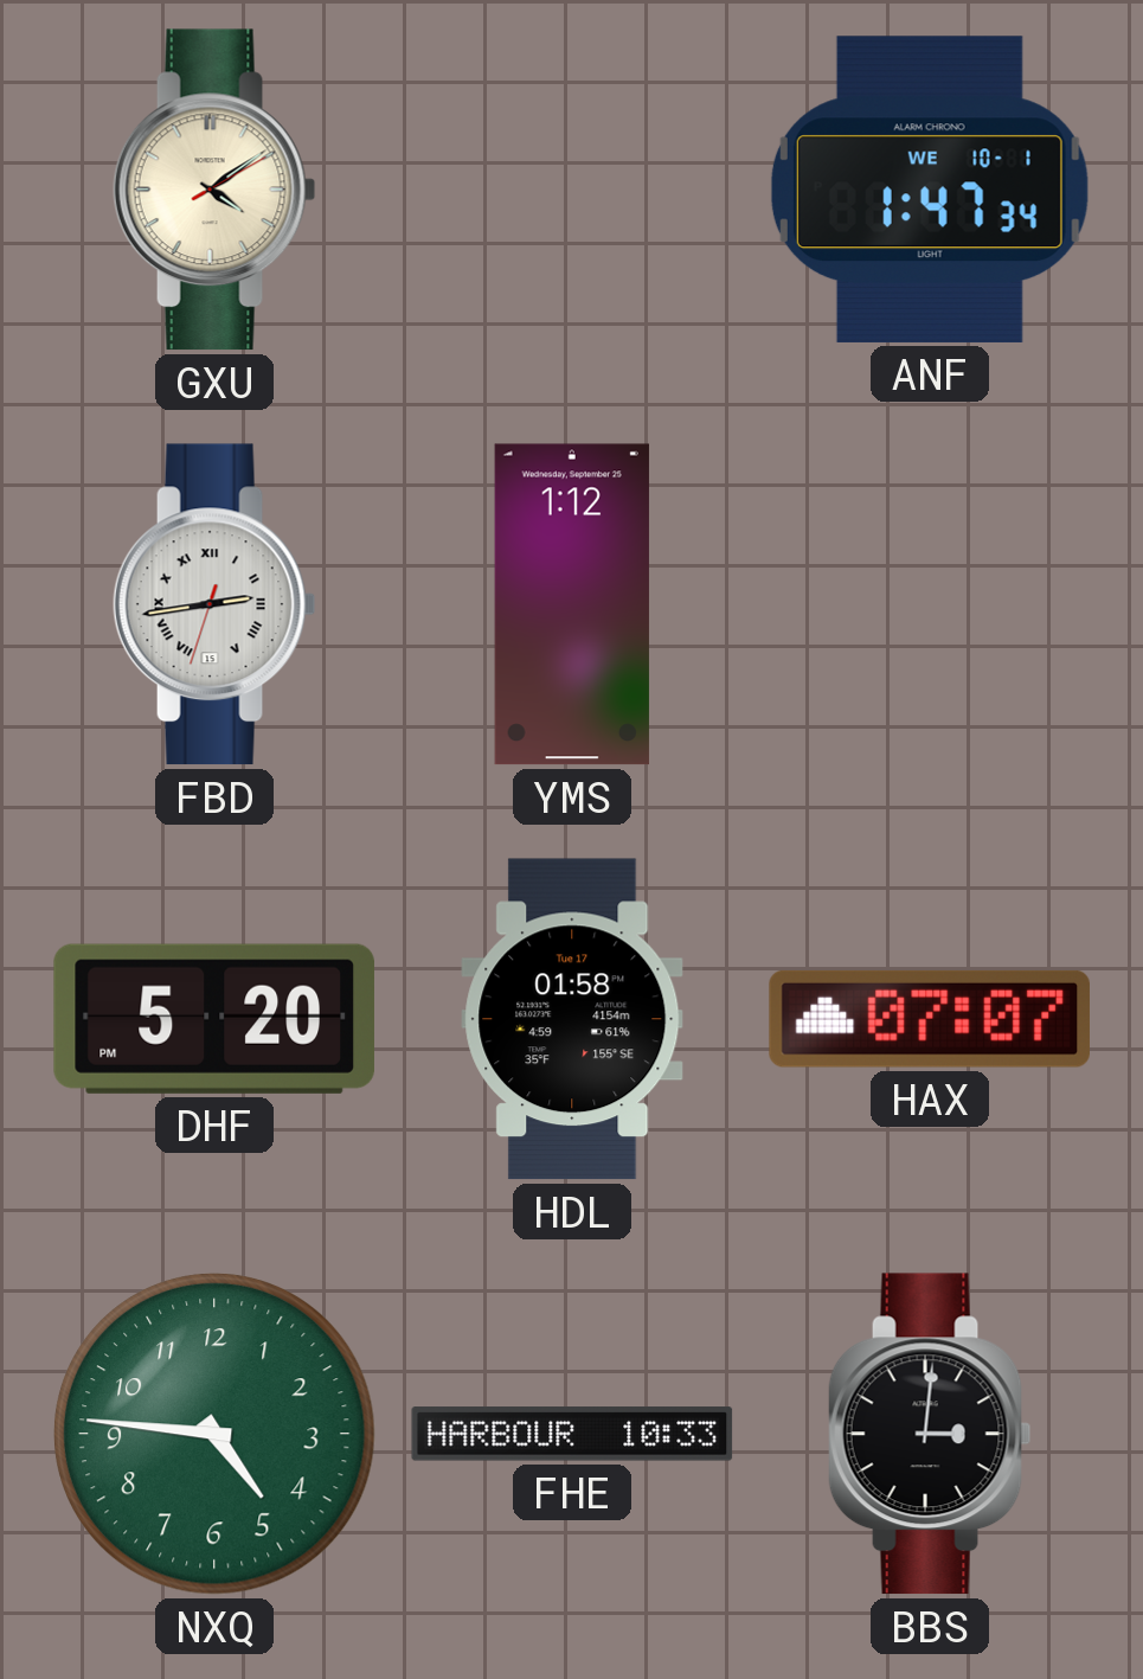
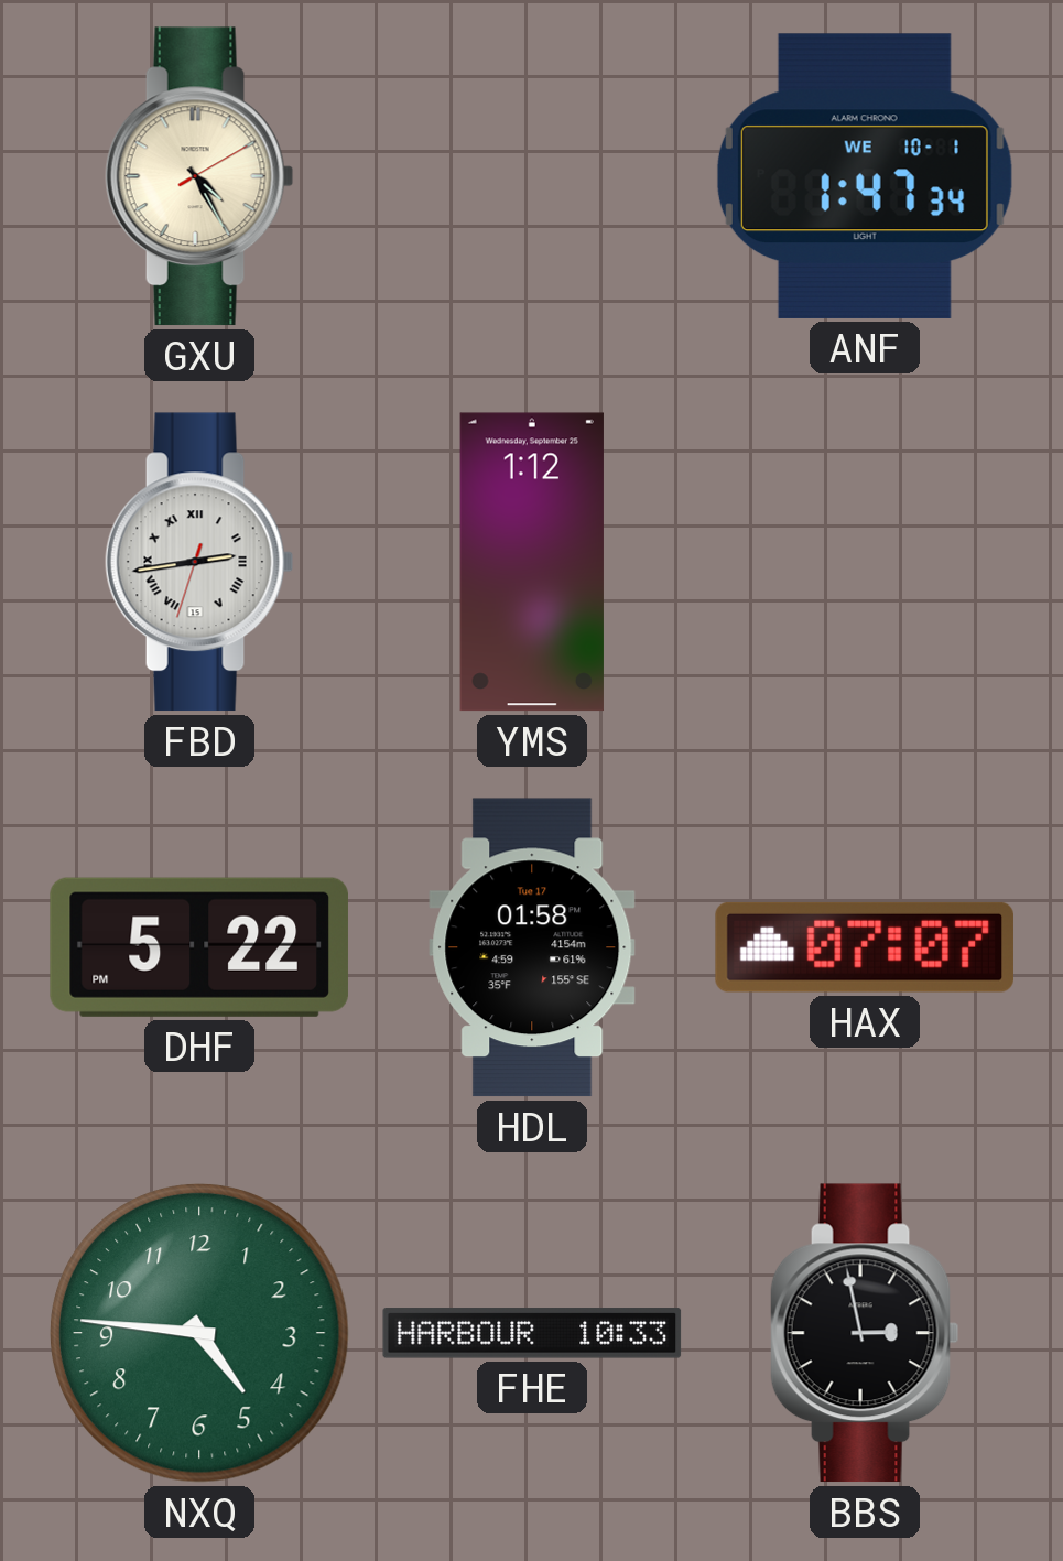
GXU: 4:09 -> 4:25
DHF: 5:20 -> 5:22
BBS: 3:01 -> 2:58
